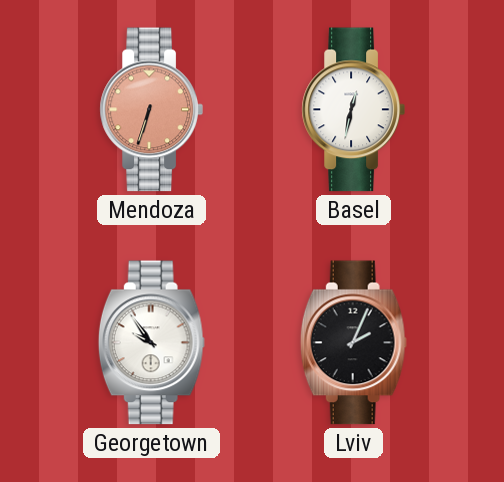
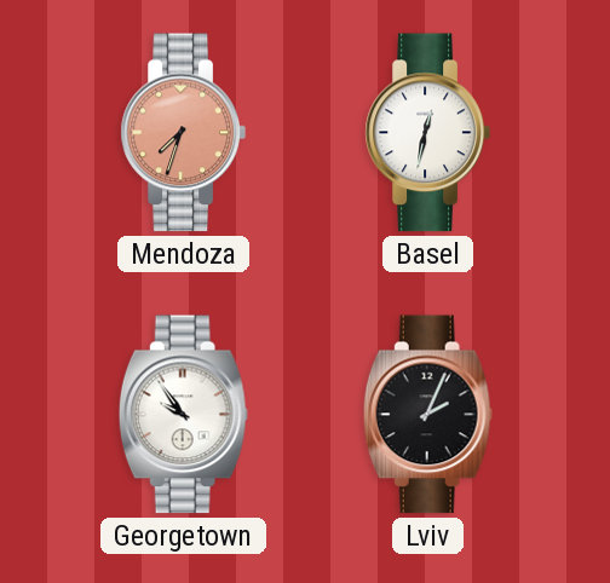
Mendoza: 6:33 -> 7:33
